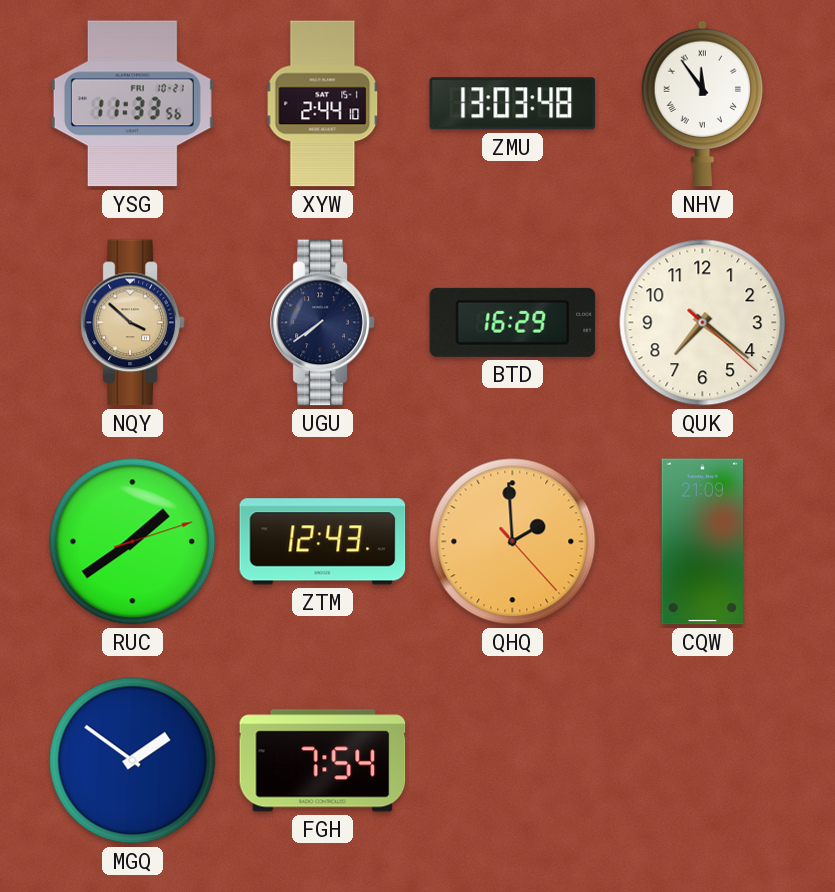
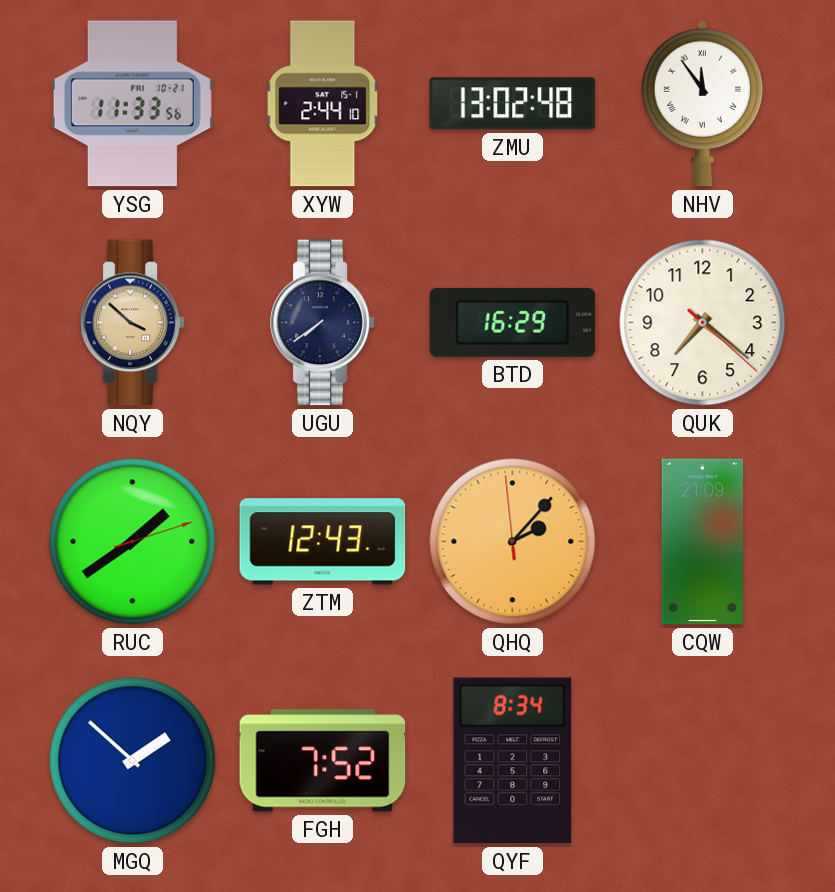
ZMU: 13:03 -> 13:02
QHQ: 1:59 -> 2:06
MGQ: 1:51 -> 1:52
FGH: 7:54 -> 7:52
QYF: none -> 8:34
